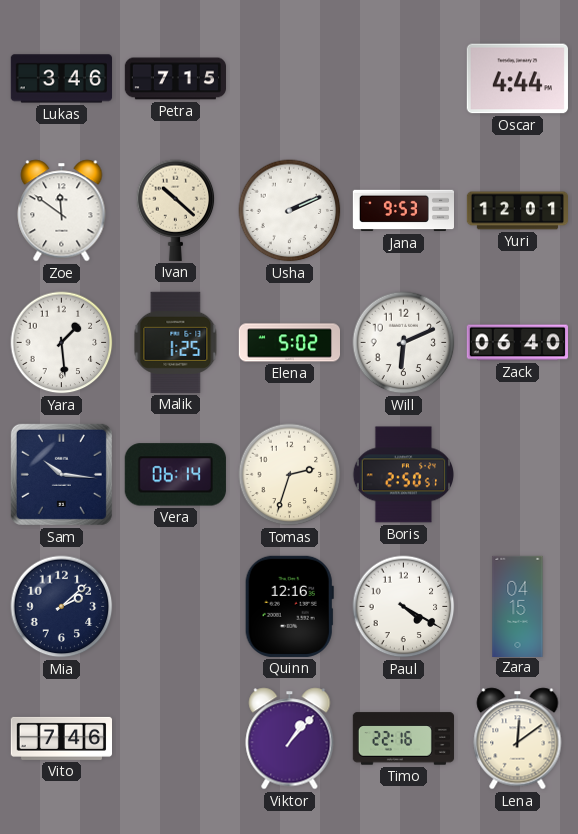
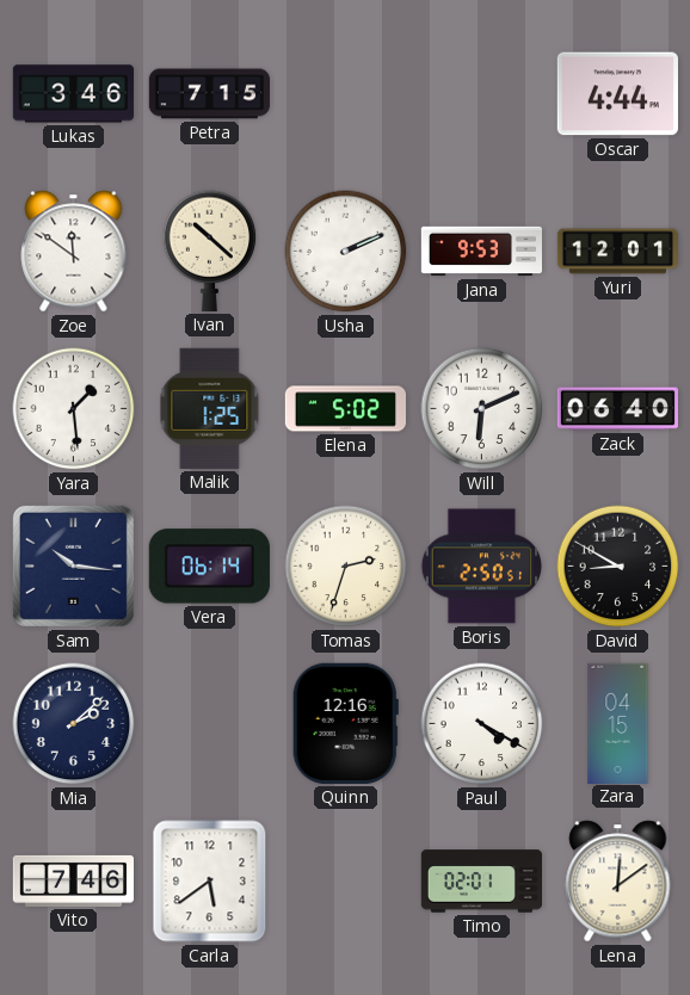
David: none -> 8:50
Carla: none -> 5:39
Viktor: 1:07 -> none
Timo: 22:16 -> 02:01
